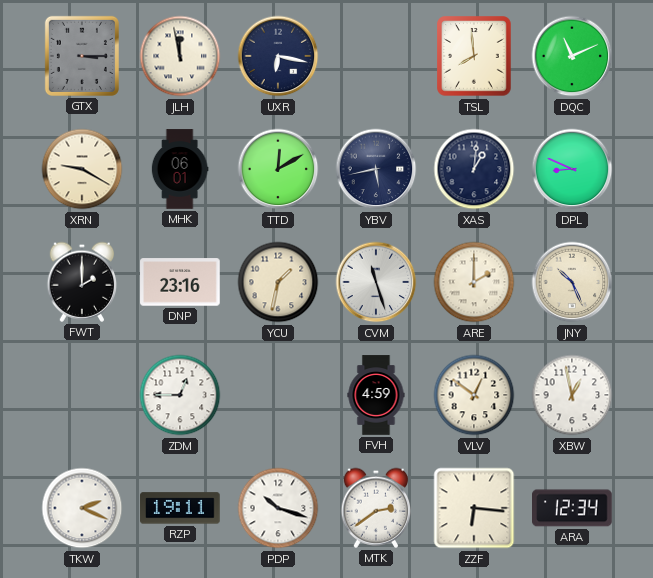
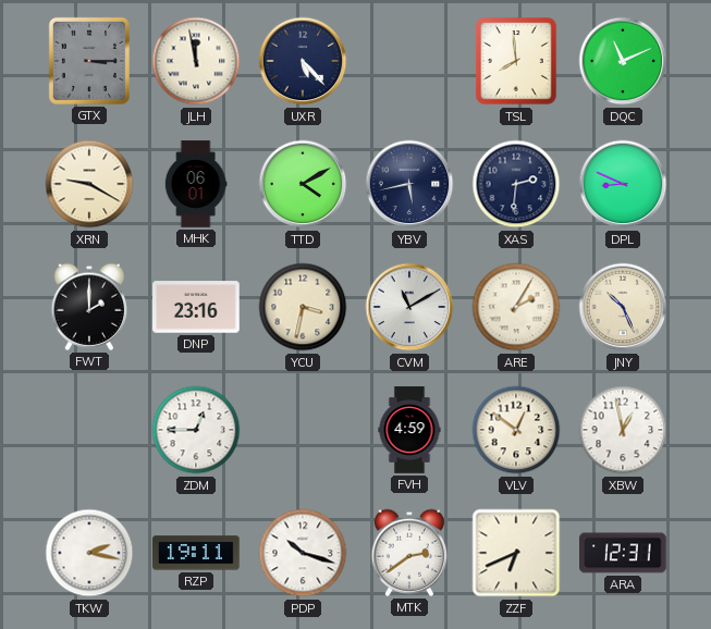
UXR: 6:17 -> 5:23
TTD: 12:10 -> 4:10
XAS: 1:01 -> 2:31
YCU: 1:32 -> 3:32
CVM: 11:27 -> 11:10
ARE: 2:00 -> 2:05
TKW: 2:19 -> 2:17
ZZF: 6:16 -> 6:41
ARA: 12:34 -> 12:31
